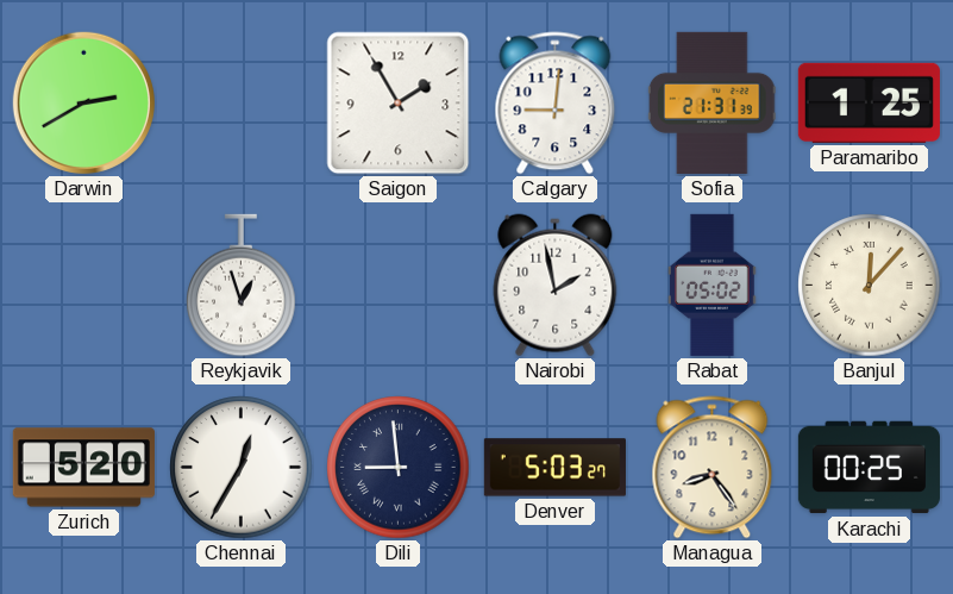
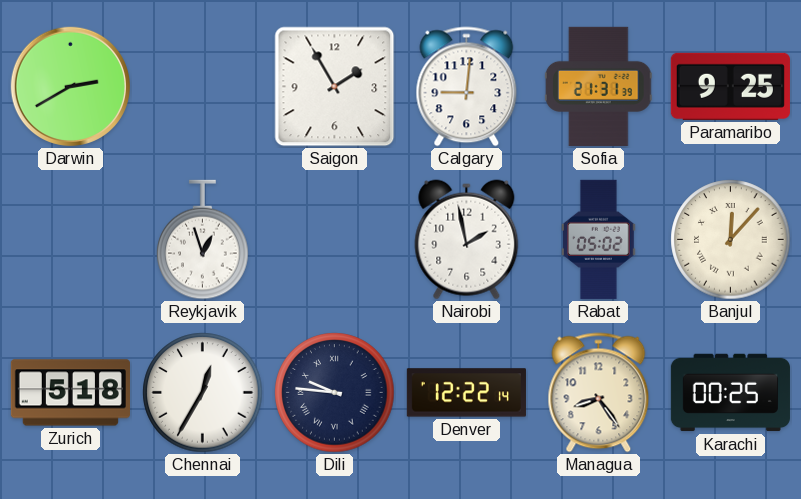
Paramaribo: 1:25 -> 9:25
Zurich: 5:20 -> 5:18
Dili: 8:59 -> 9:46
Denver: 5:03 -> 12:22
